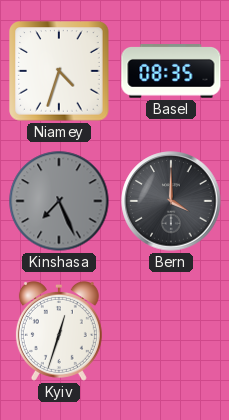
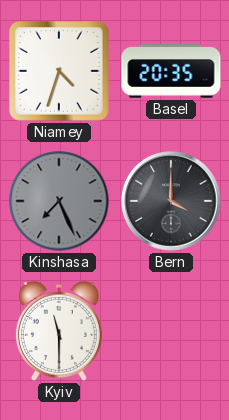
Basel: 08:35 -> 20:35
Kyiv: 12:33 -> 11:30
